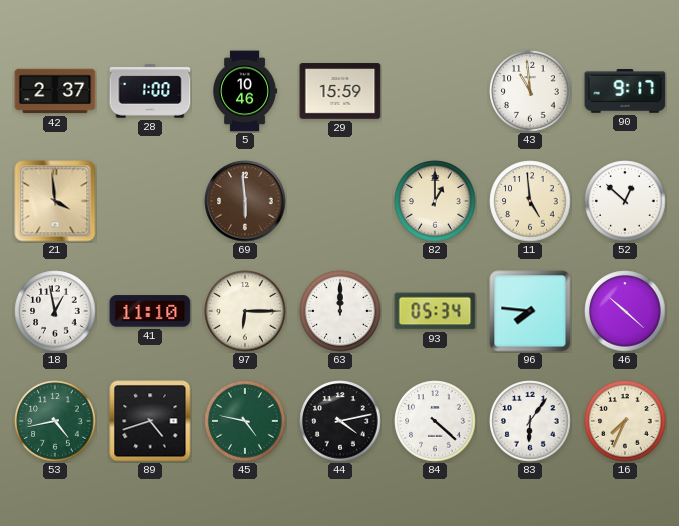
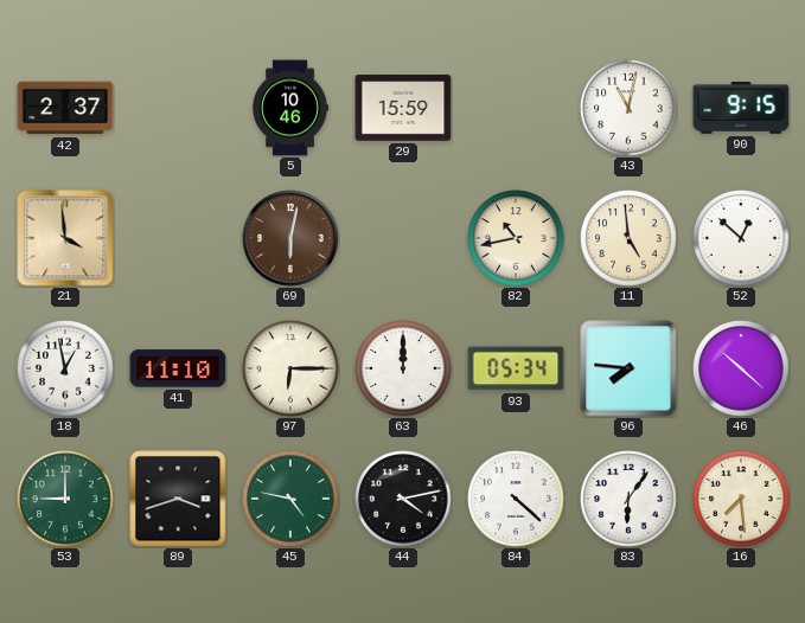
28: 1:00 -> none
43: 10:59 -> 11:02
90: 9:17 -> 9:15
69: 5:59 -> 6:02
82: 1:00 -> 10:43
53: 4:43 -> 9:00
89: 4:42 -> 3:42
16: 7:34 -> 7:29
